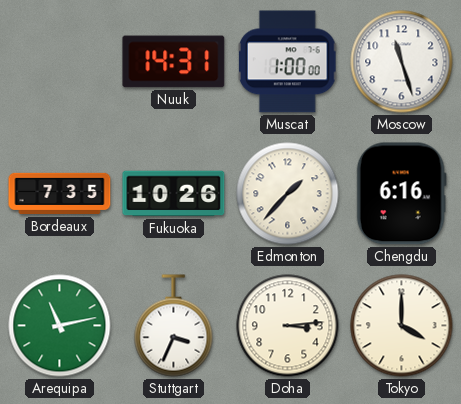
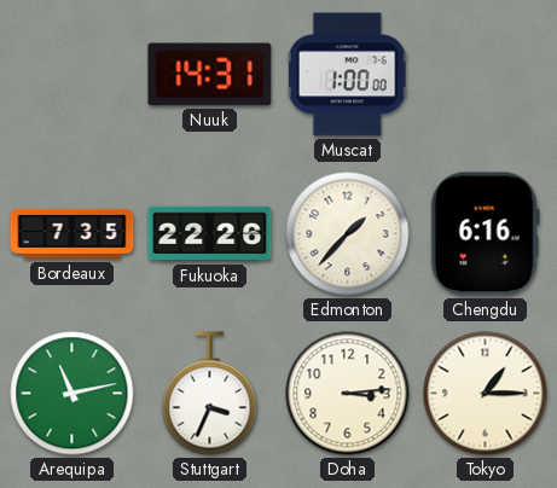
Moscow: 11:27 -> none
Fukuoka: 10:26 -> 22:26
Tokyo: 4:00 -> 1:15
